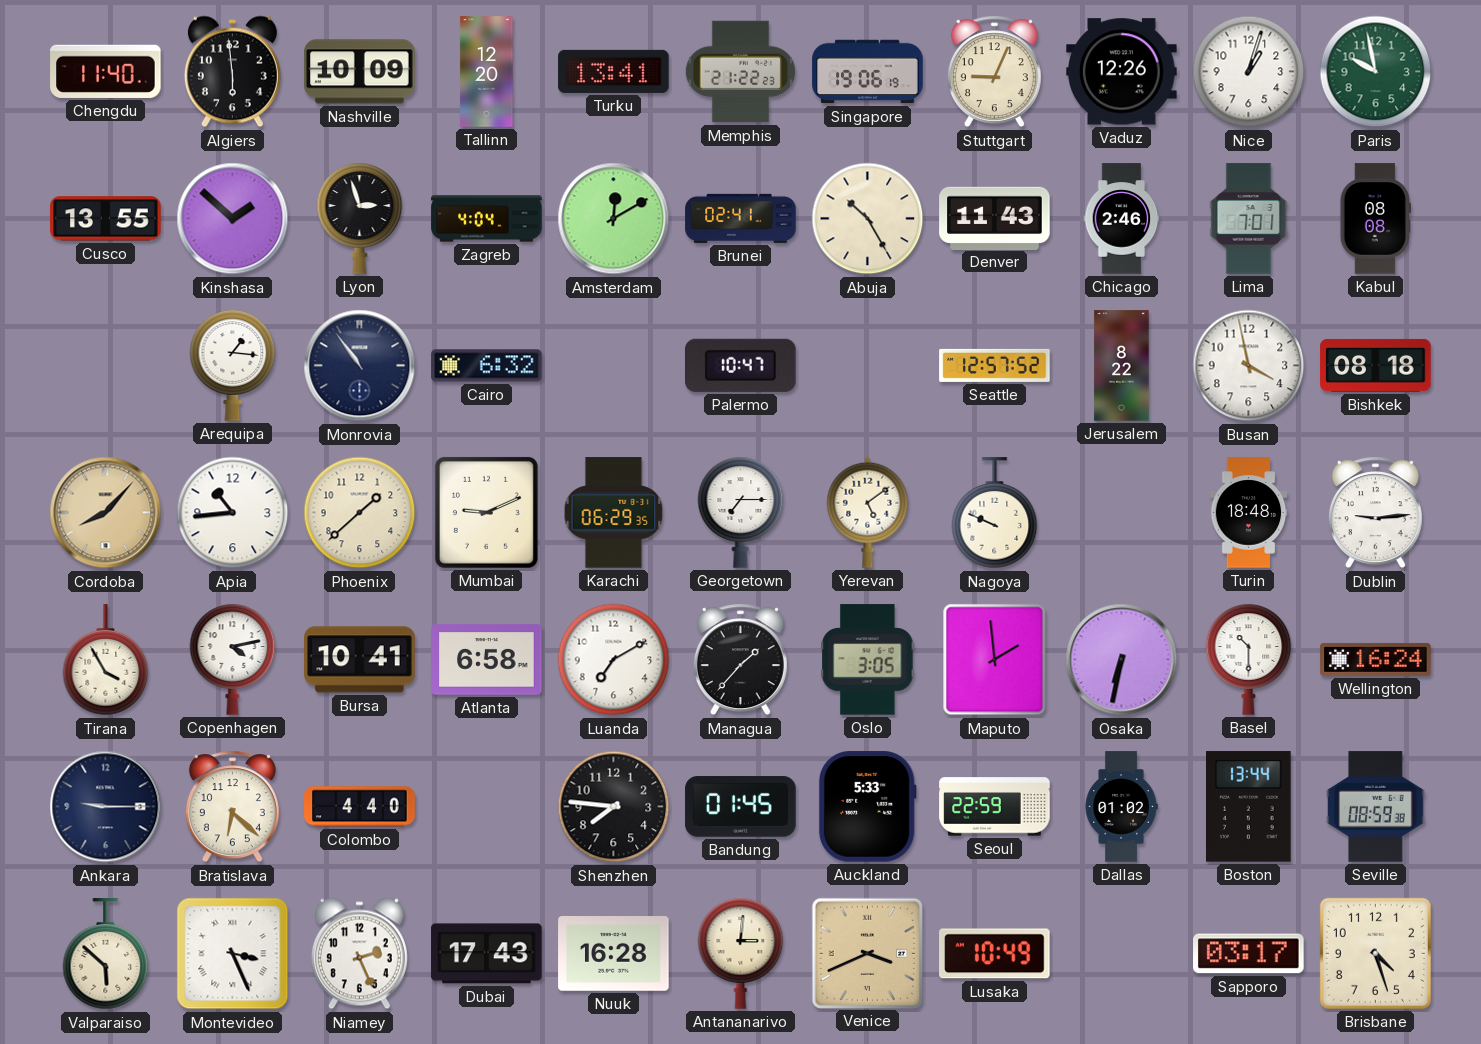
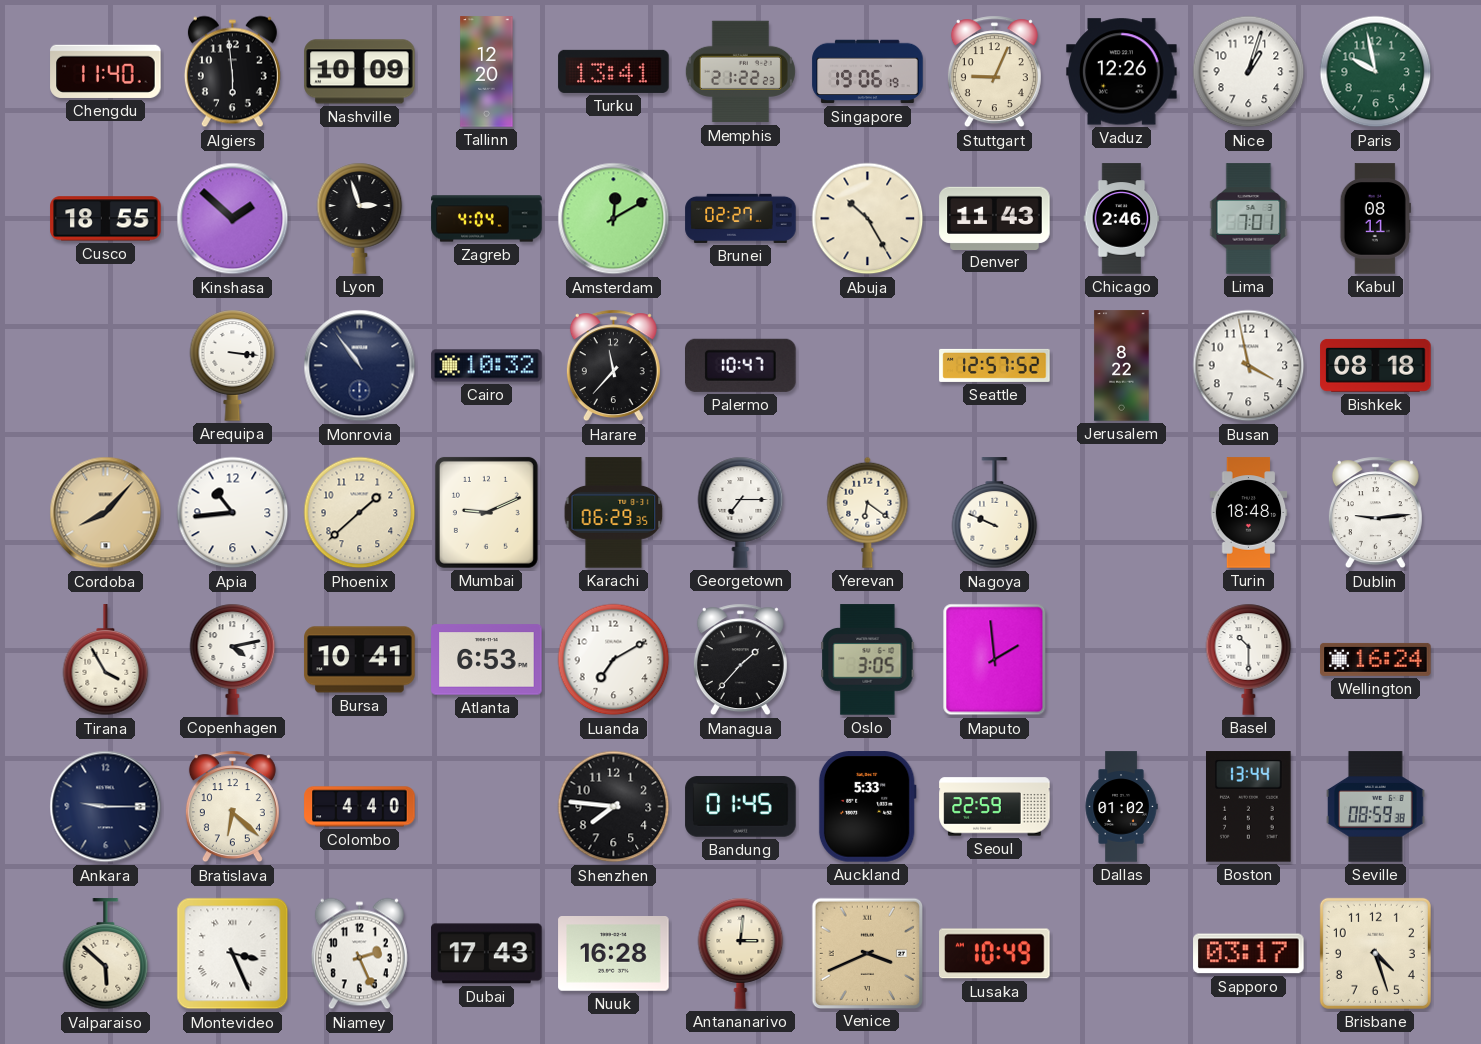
Cusco: 13:55 -> 18:55
Brunei: 02:41 -> 02:27
Kabul: 08:08 -> 08:11
Arequipa: 1:16 -> 3:16
Cairo: 6:32 -> 10:32
Harare: none -> 11:37
Yerevan: 5:09 -> 6:21
Atlanta: 6:58 -> 6:53
Osaka: 6:32 -> none
